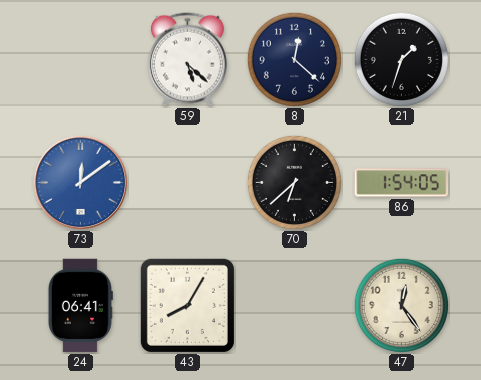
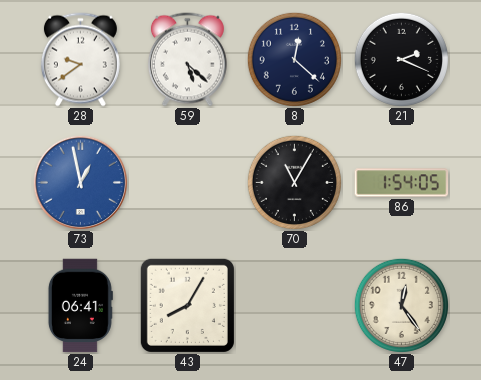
28: none -> 9:39
21: 1:33 -> 2:19
73: 12:09 -> 12:58
70: 6:38 -> 11:05
